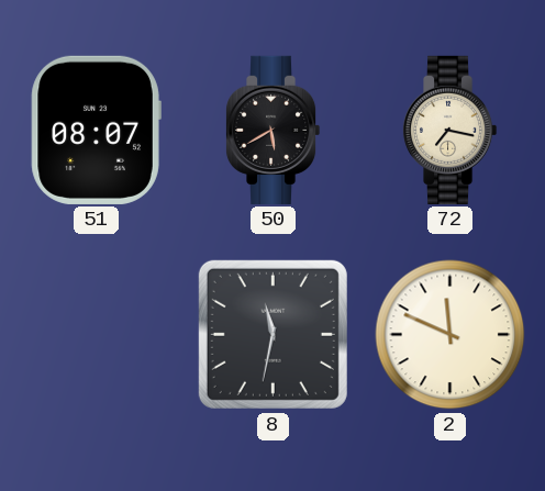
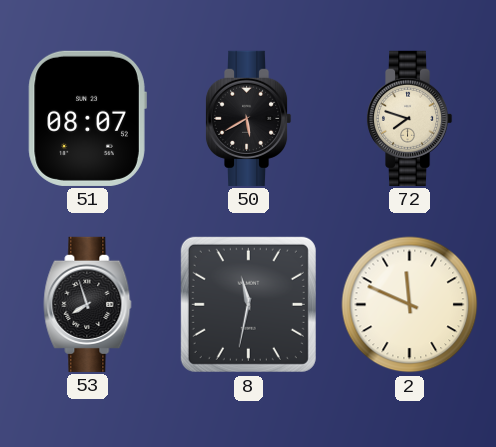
72: 7:17 -> 7:48
53: none -> 7:57
